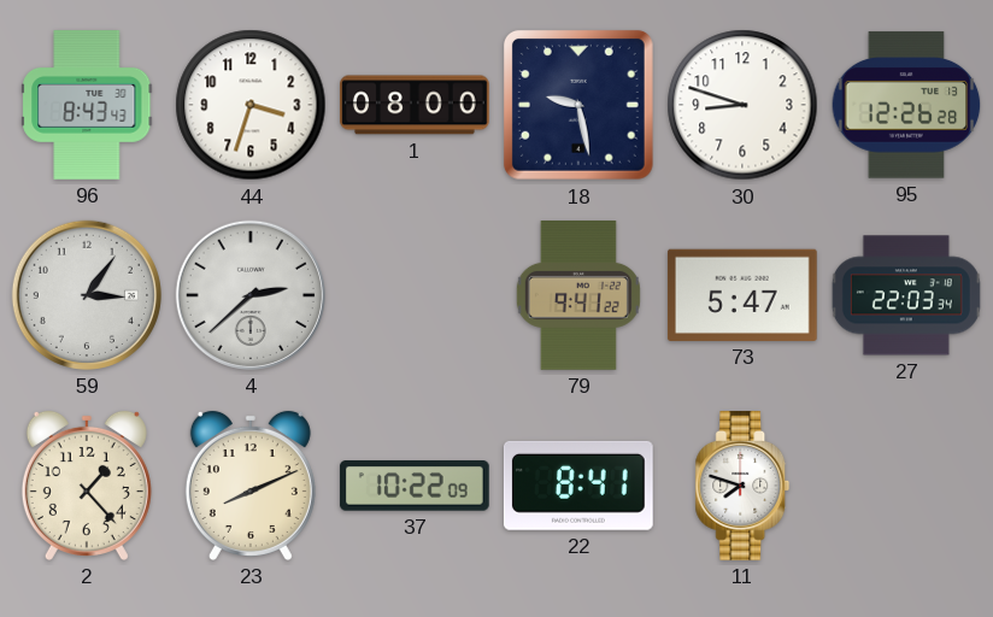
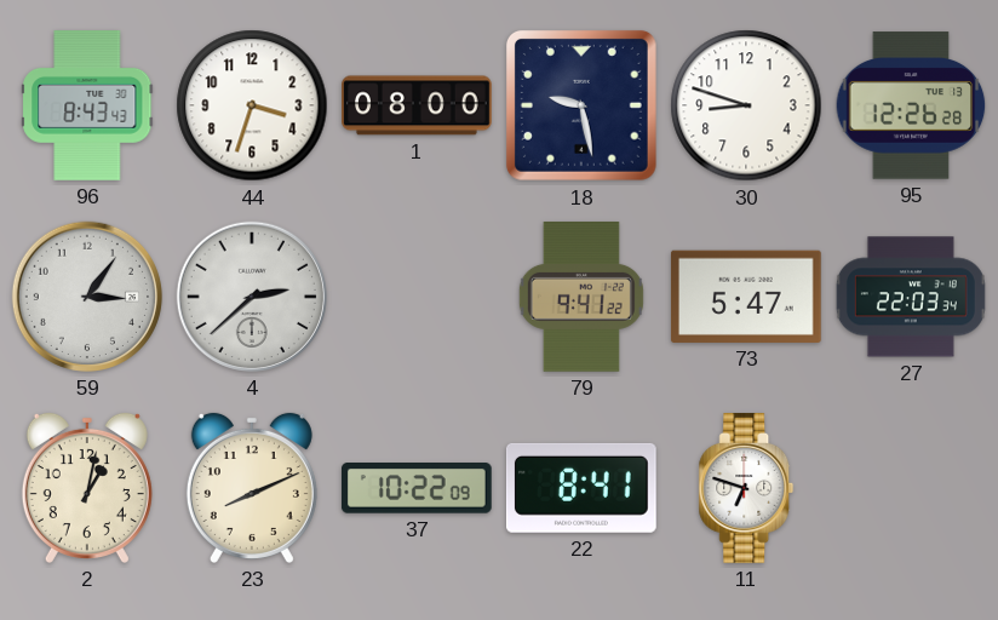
2: 1:23 -> 1:02
11: 7:48 -> 6:48
